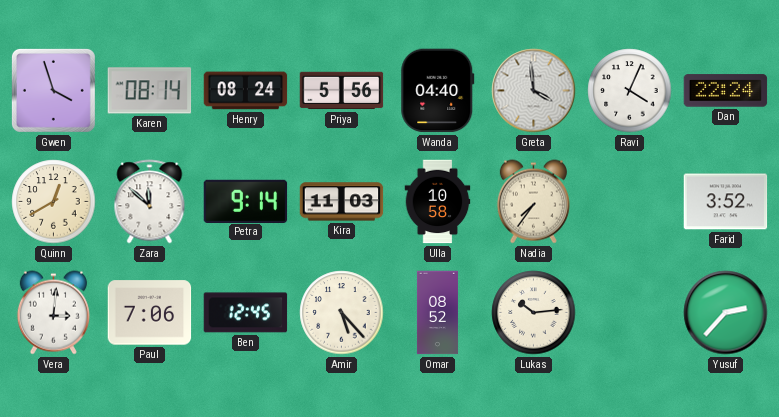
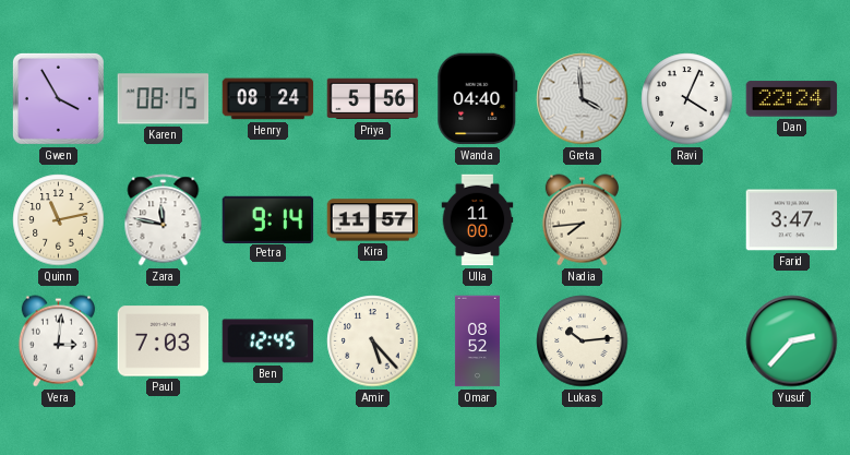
Gwen: 3:57 -> 3:55
Karen: 08:14 -> 08:15
Quinn: 12:40 -> 11:13
Zara: 11:52 -> 11:47
Kira: 11:03 -> 11:57
Ulla: 10:58 -> 11:00
Nadia: 7:36 -> 7:44
Farid: 3:52 -> 3:47
Paul: 7:06 -> 7:03
